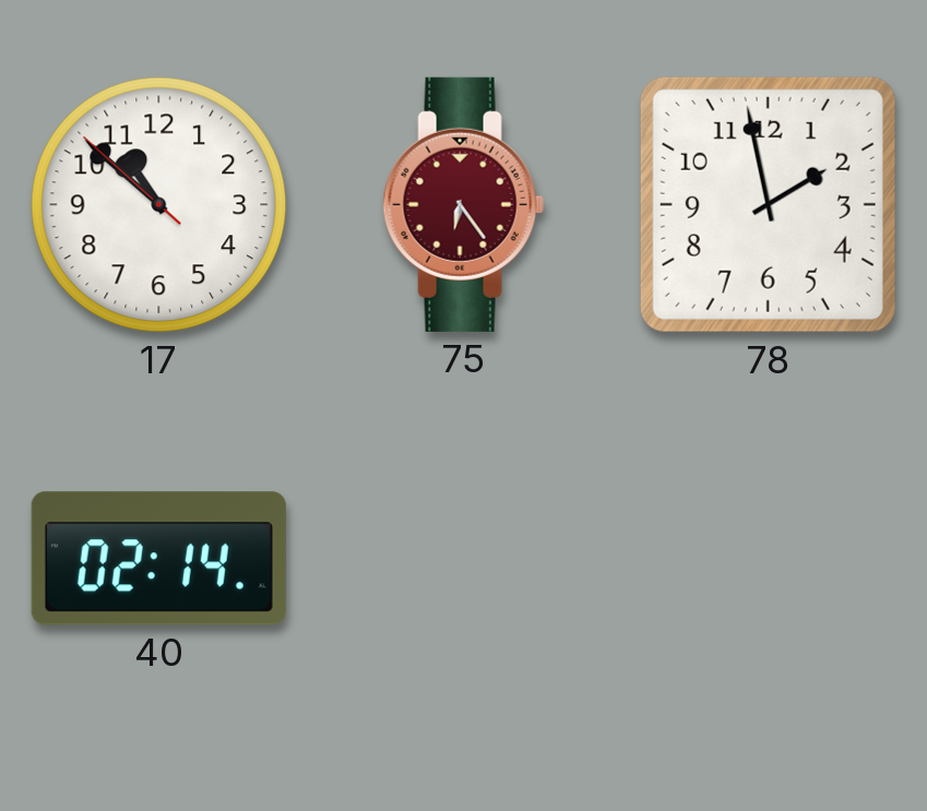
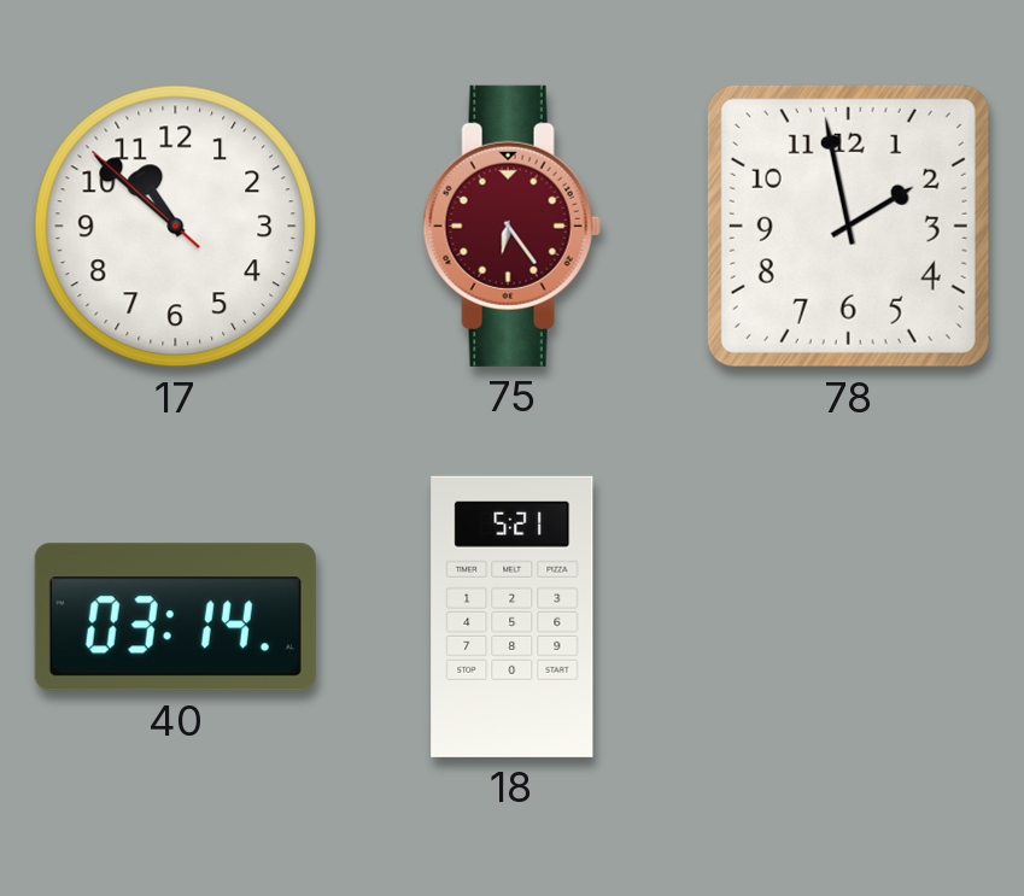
40: 02:14 -> 03:14
18: none -> 5:21
